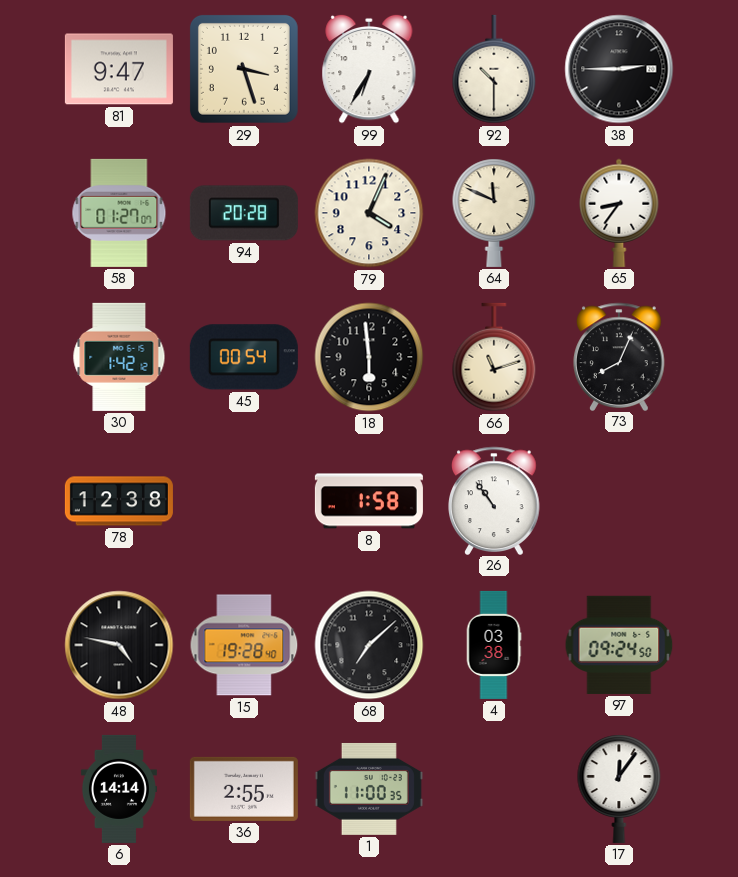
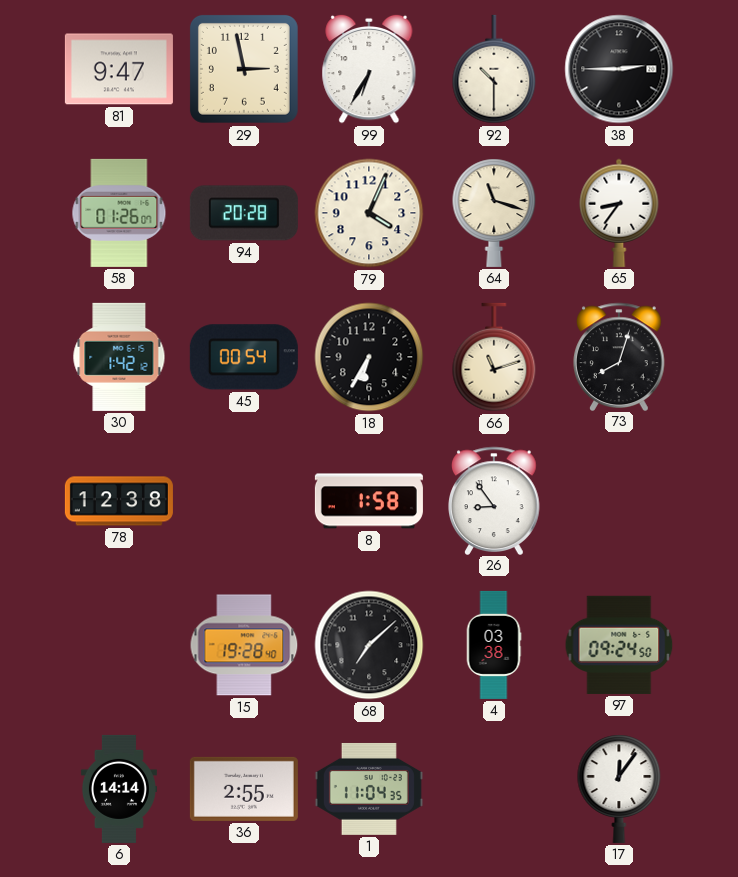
29: 3:27 -> 2:58
58: 01:27 -> 01:26
64: 11:49 -> 11:18
18: 5:59 -> 6:35
73: 8:04 -> 8:03
26: 10:54 -> 8:54
48: 4:47 -> none
1: 11:00 -> 11:04
